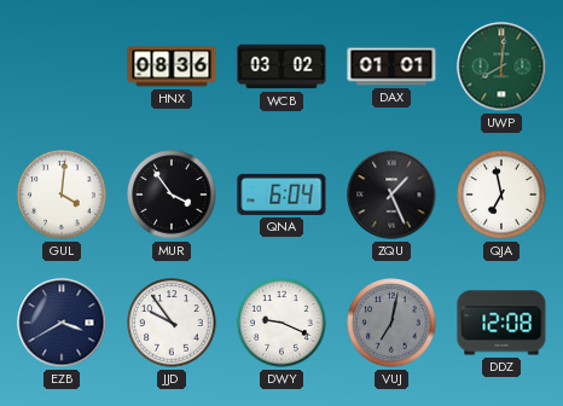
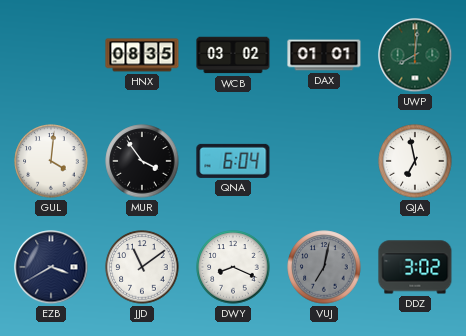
HNX: 08:36 -> 08:35
ZQU: 1:26 -> none
JJD: 9:54 -> 11:09
DWY: 9:19 -> 8:19
DDZ: 12:08 -> 3:02
